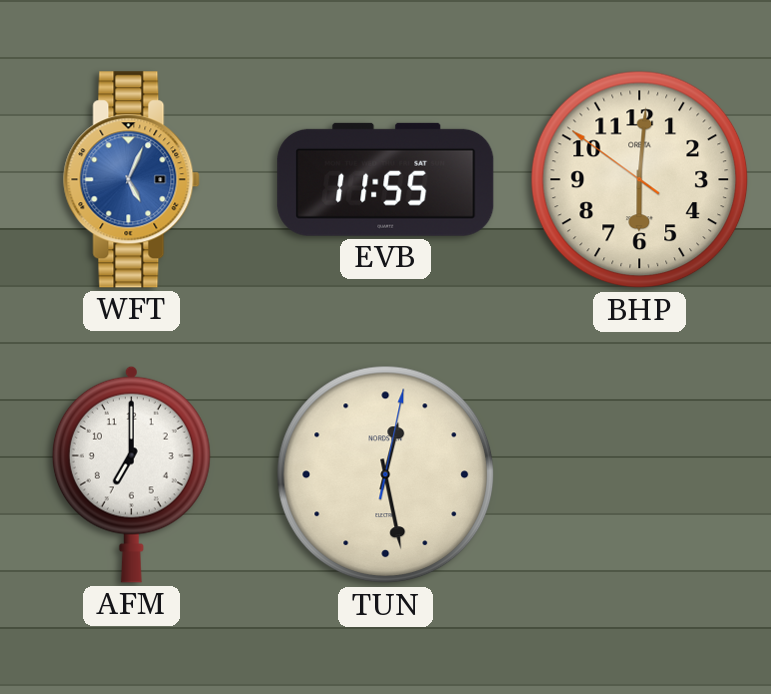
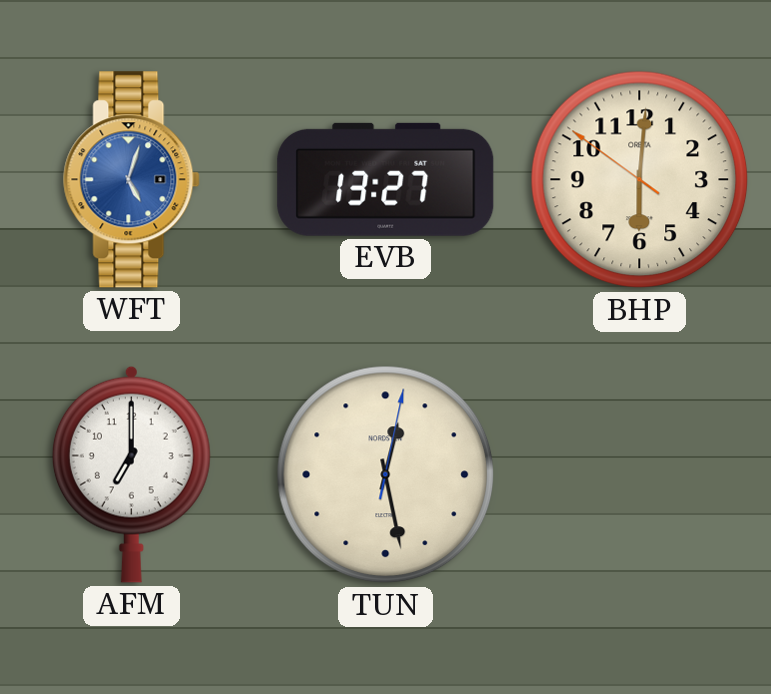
WFT: 5:04 -> 5:03
EVB: 11:55 -> 13:27
